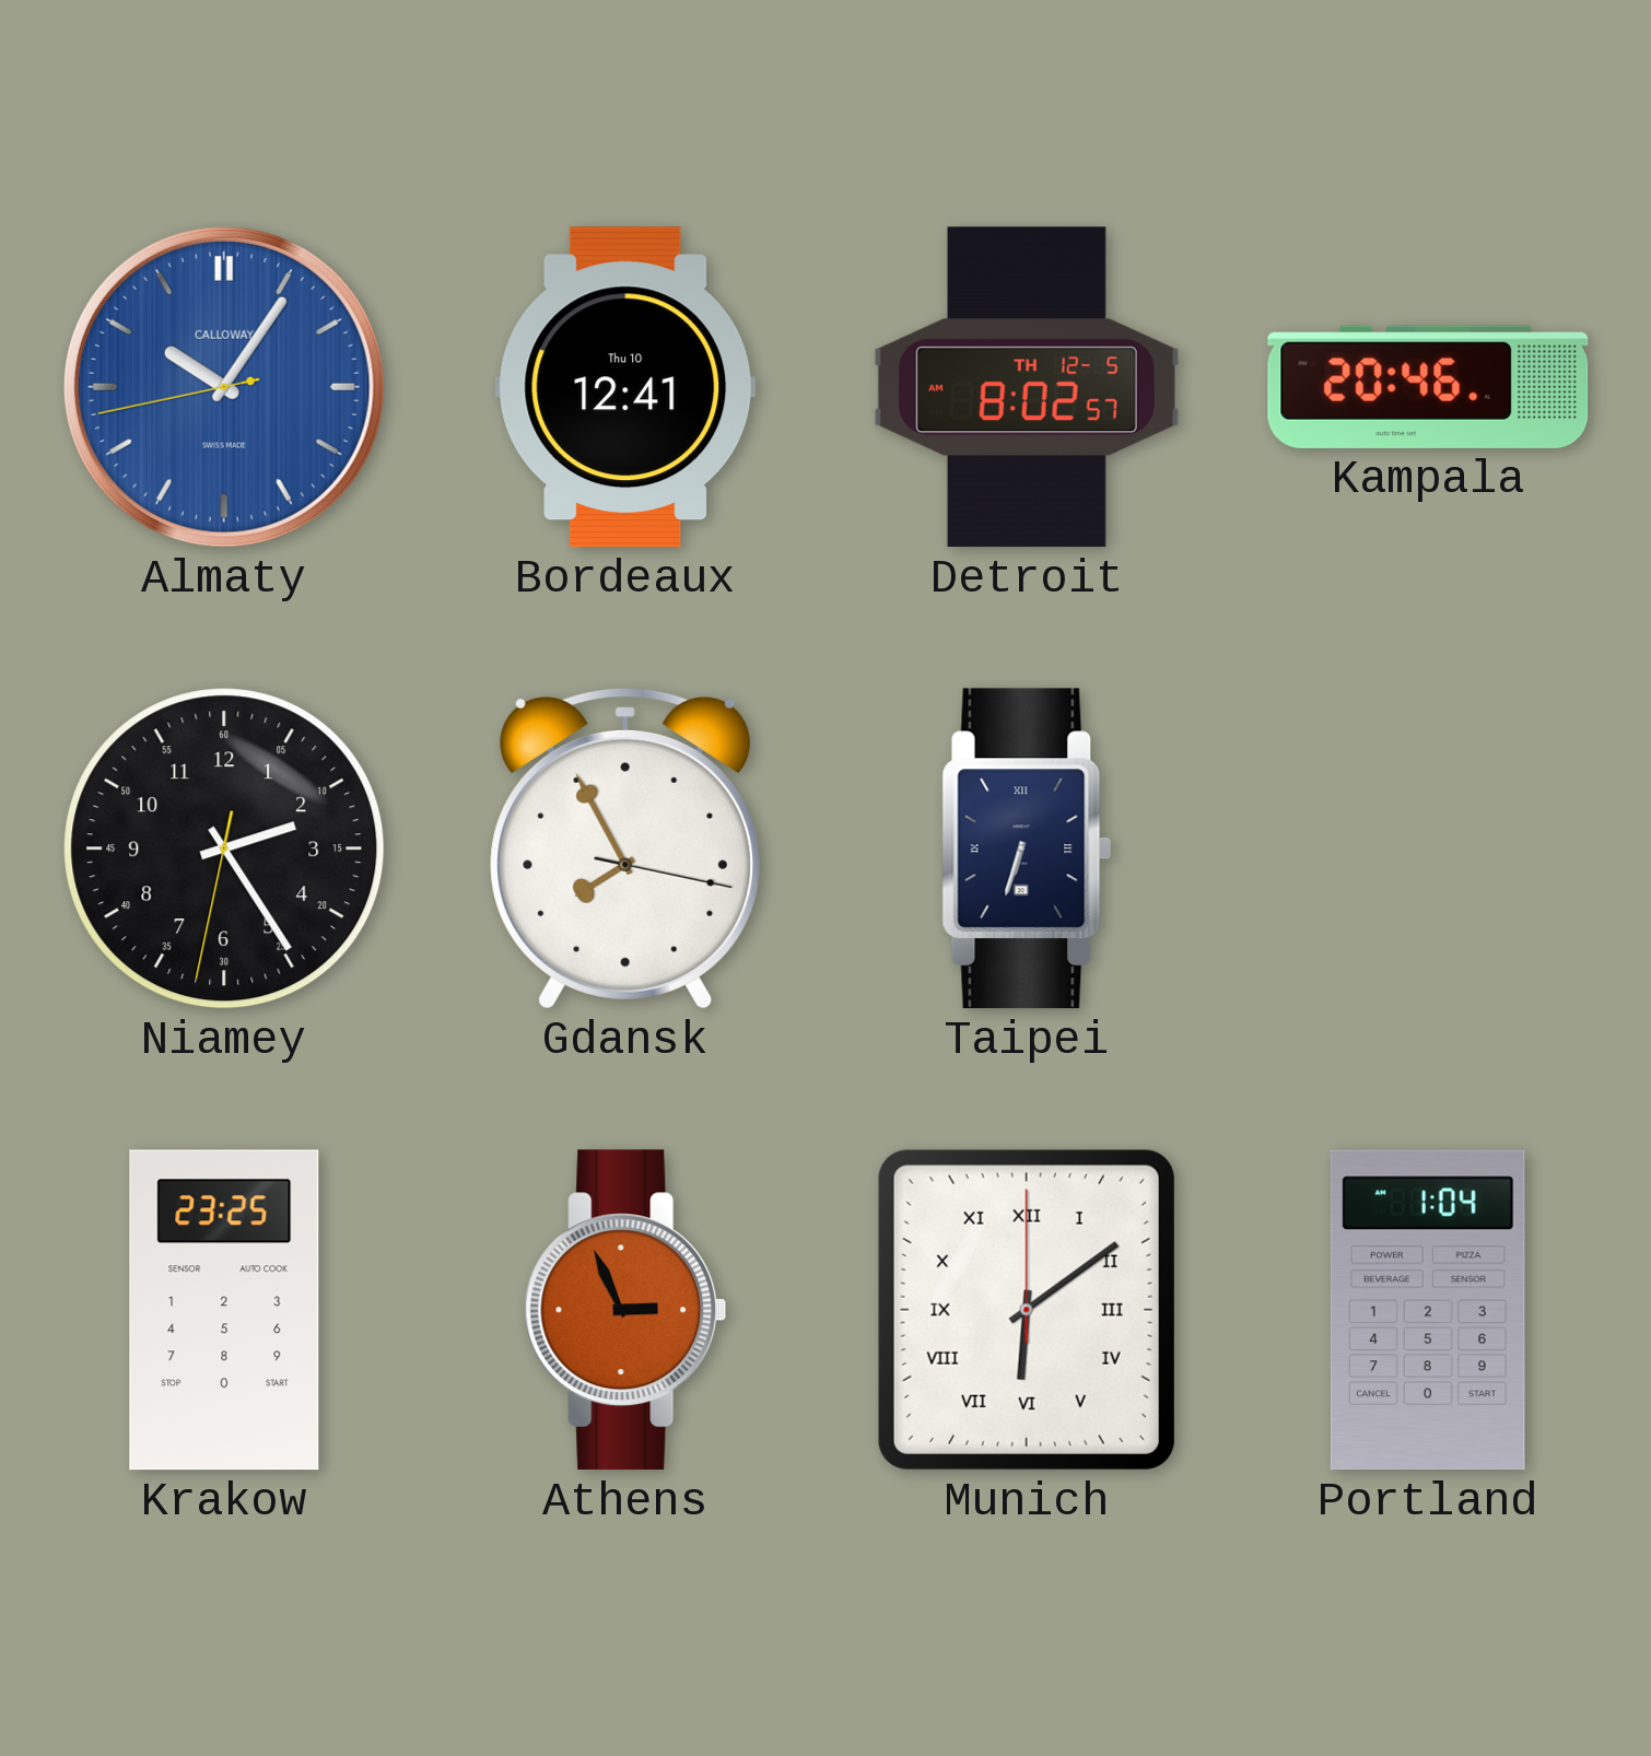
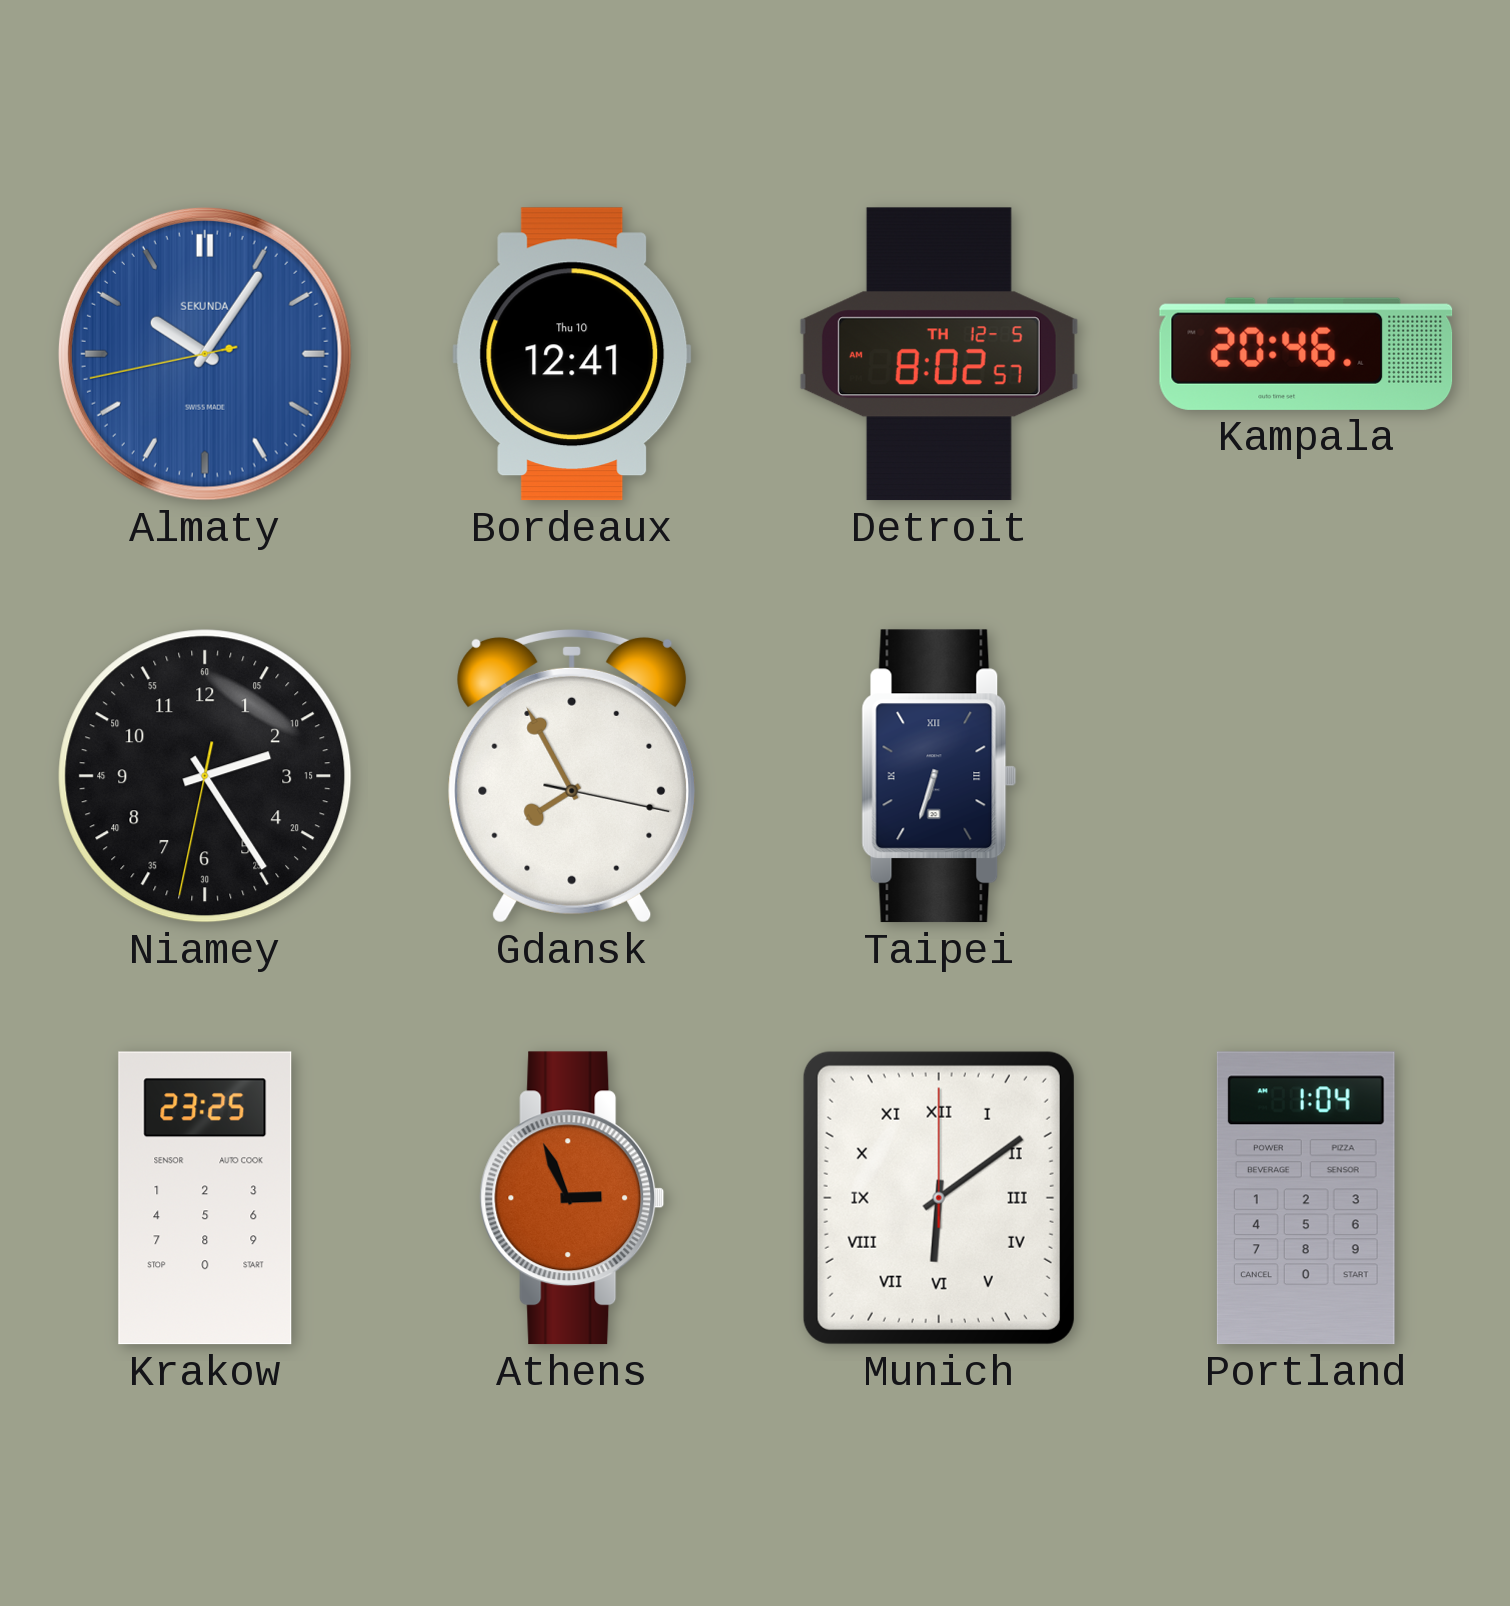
Almaty brand: CALLOWAY -> SEKUNDA
